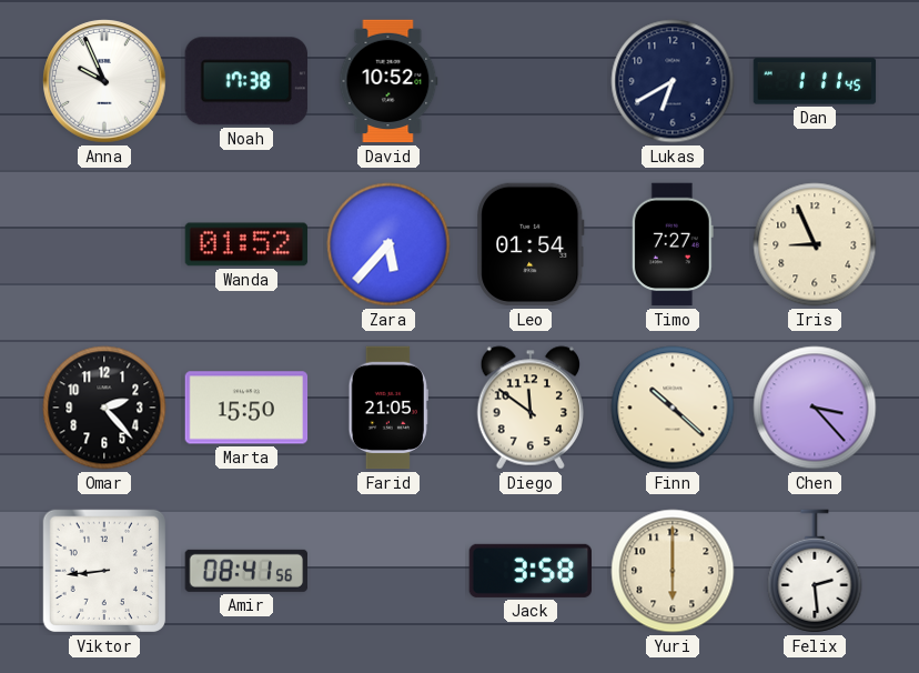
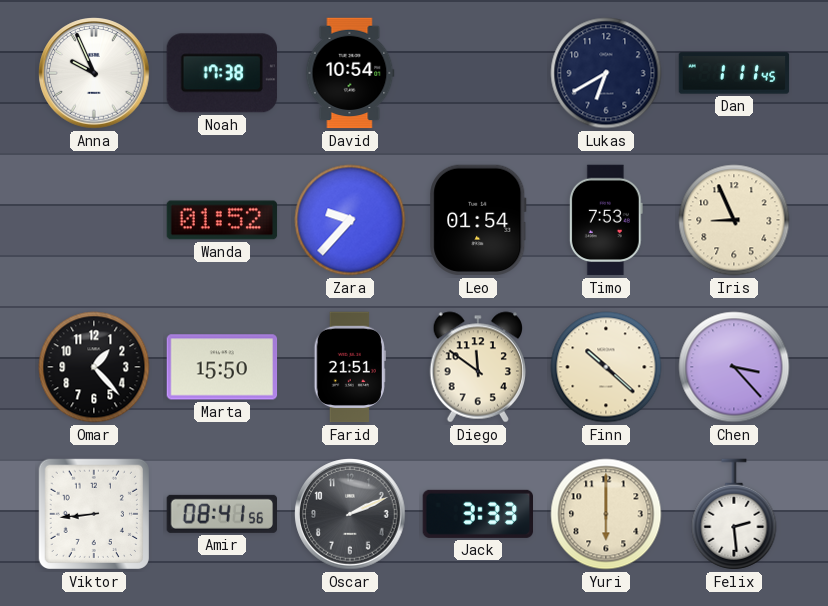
David: 10:52 -> 10:54
Zara: 5:37 -> 9:37
Timo: 7:27 -> 7:53
Omar: 2:23 -> 1:23
Farid: 21:05 -> 21:51
Oscar: none -> 2:11
Jack: 3:58 -> 3:33
